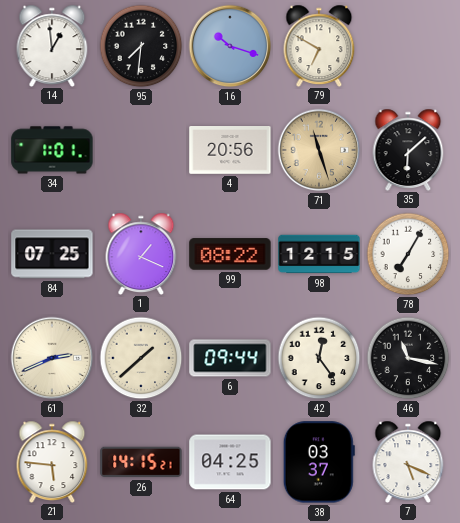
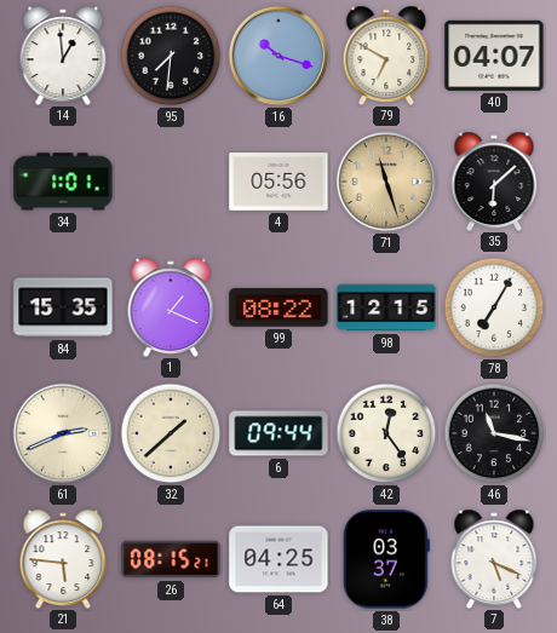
40: none -> 04:07
4: 20:56 -> 05:56
84: 07:25 -> 15:35
26: 14:15 -> 08:15
